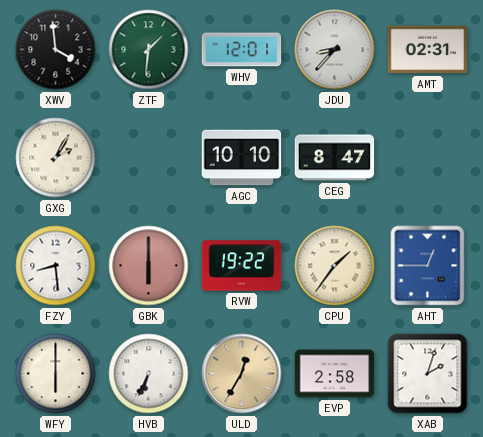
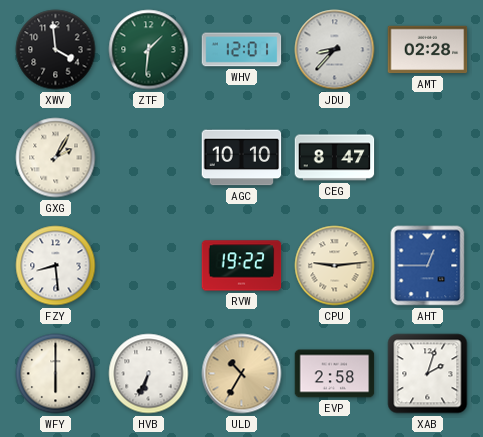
AMT: 02:31 -> 02:28
GBK: 6:00 -> none
CPU: 1:36 -> 9:14
ULD: 12:35 -> 10:35
